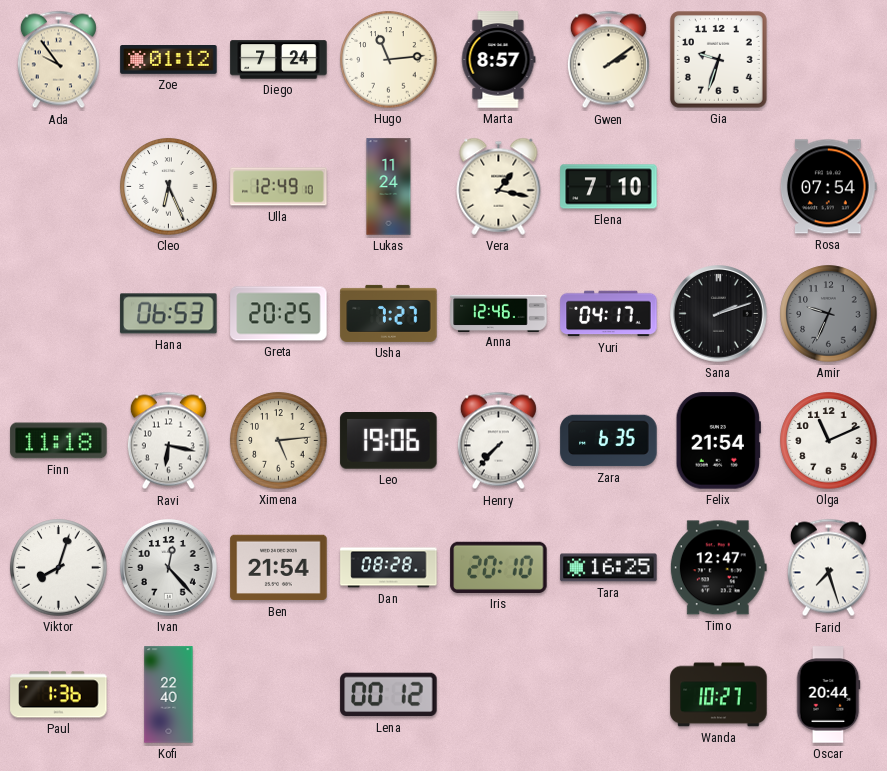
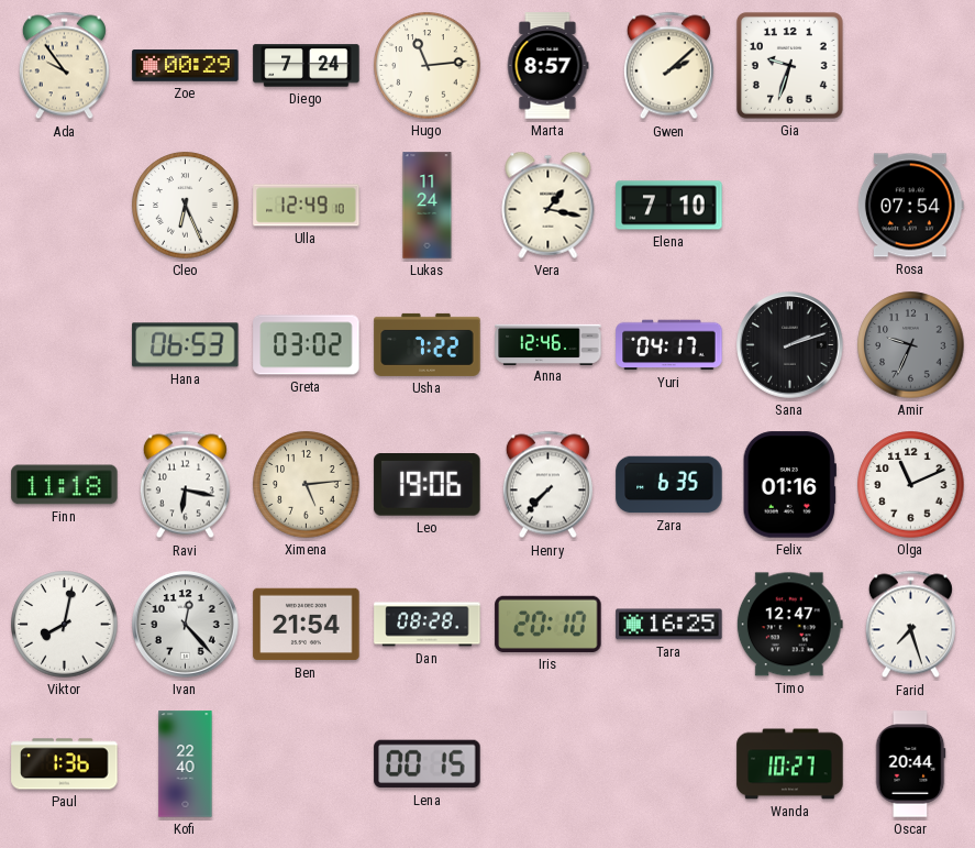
Zoe: 01:12 -> 00:29
Gwen: 2:09 -> 2:08
Greta: 20:25 -> 03:02
Usha: 7:27 -> 7:22
Felix: 21:54 -> 01:16
Viktor: 8:03 -> 8:02
Lena: 00:12 -> 00:15
